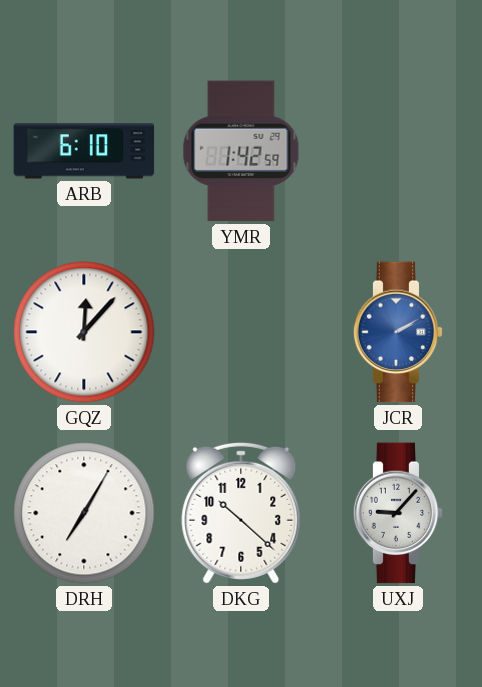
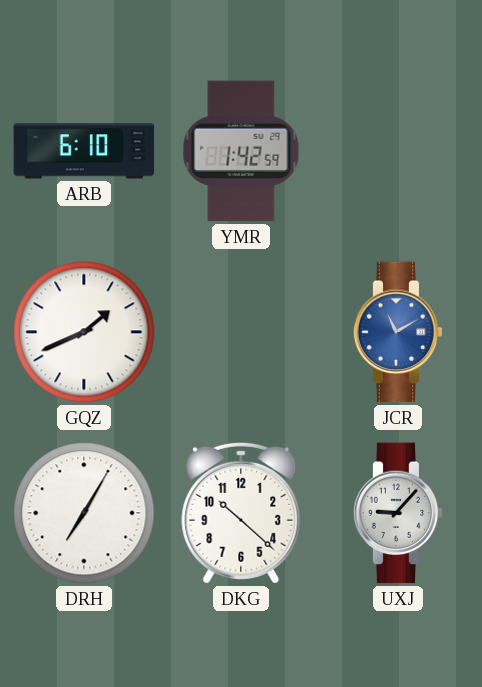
GQZ: 12:07 -> 1:41
JCR: 2:10 -> 11:10
